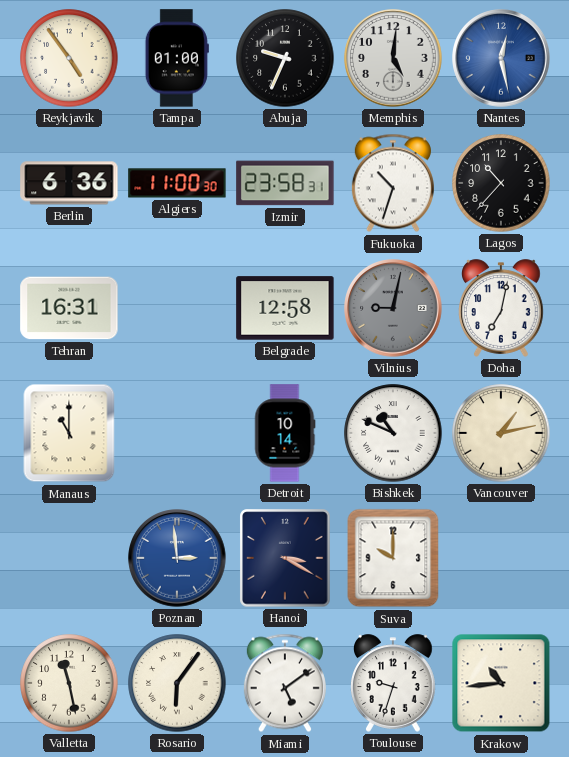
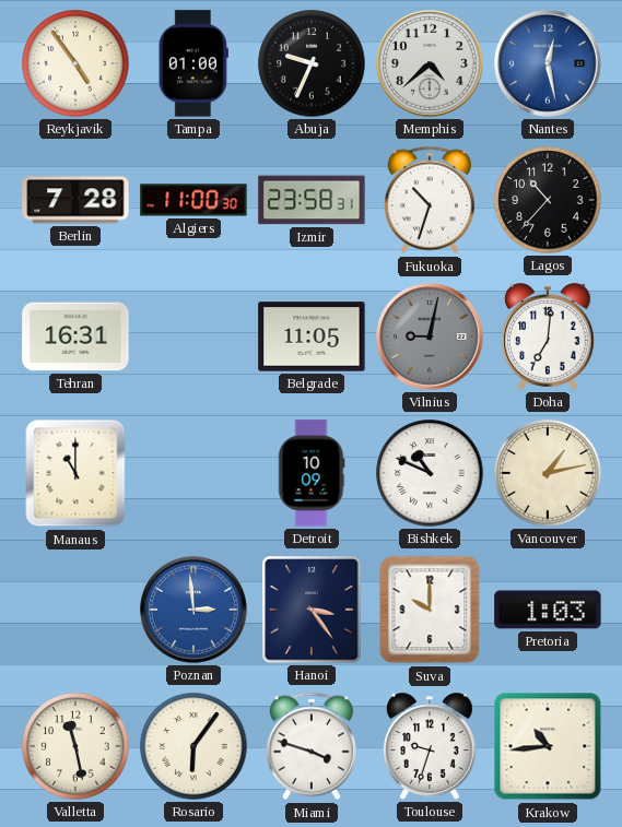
Memphis: 5:01 -> 4:38
Berlin: 6:36 -> 7:28
Belgrade: 12:58 -> 11:05
Doha: 7:02 -> 7:01
Detroit: 10:14 -> 10:09
Hanoi: 3:20 -> 3:24
Pretoria: none -> 1:03
Miami: 5:09 -> 3:48
